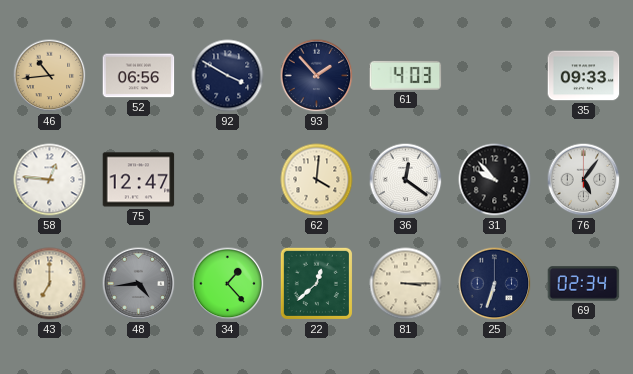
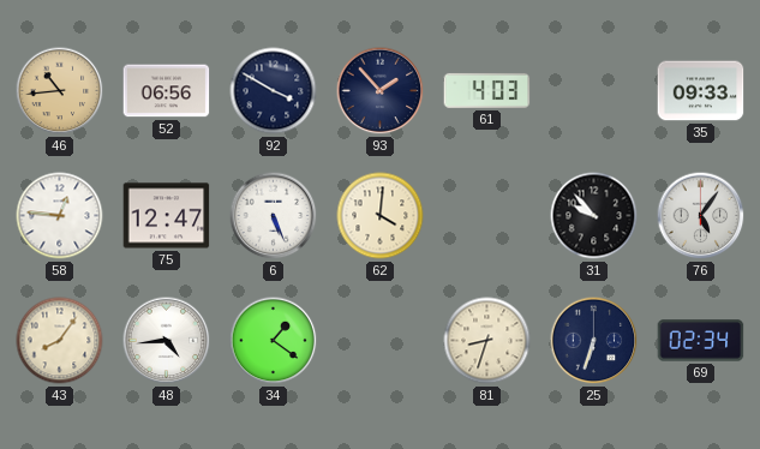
6: none -> 5:26
36: 12:21 -> none
43: 7:00 -> 8:06
48 dial: grey -> white
34: 1:23 -> 1:21
22: 12:38 -> none
81: 3:15 -> 8:33
